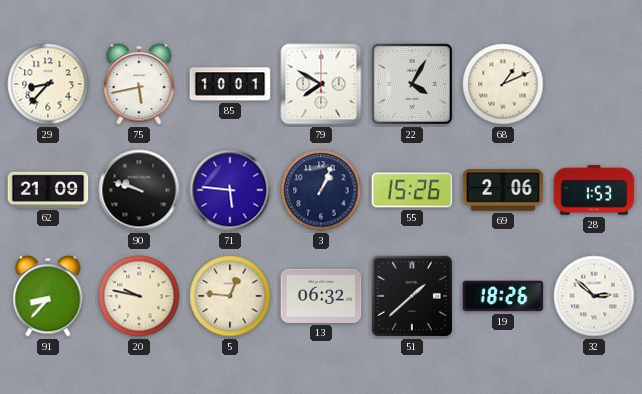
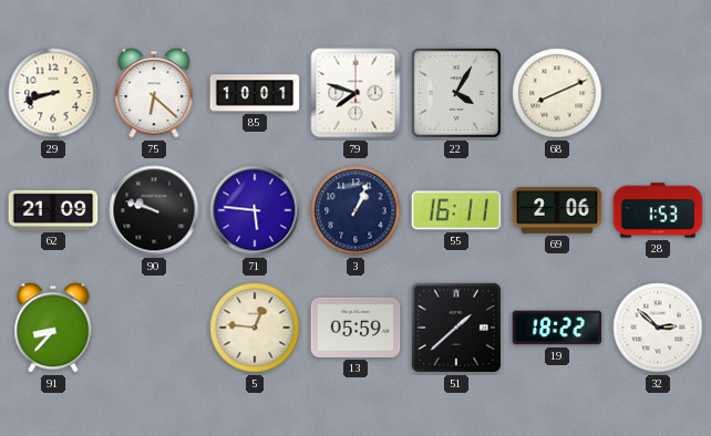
29: 8:37 -> 8:42
75: 5:43 -> 6:22
79: 7:50 -> 7:48
68: 1:11 -> 8:11
55: 15:26 -> 16:11
20: 9:47 -> none
13: 06:32 -> 05:59
19: 18:26 -> 18:22
